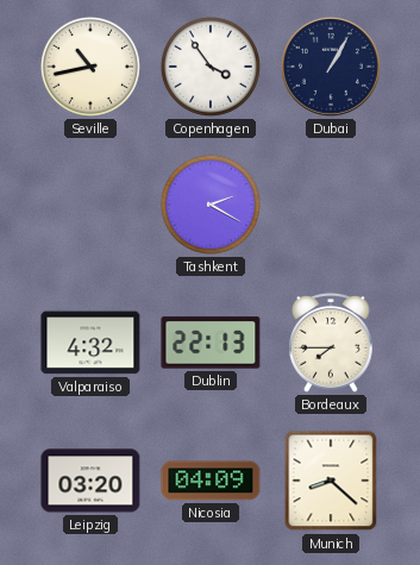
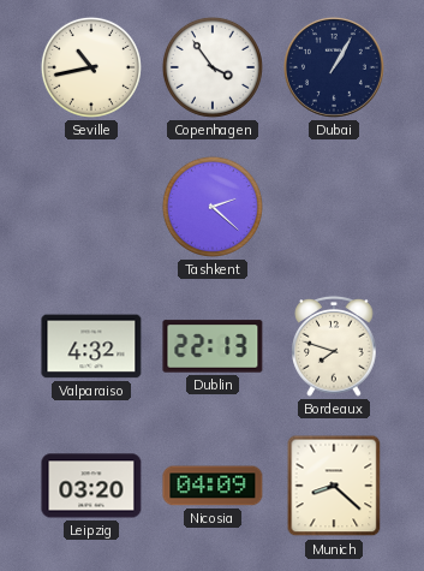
Tashkent: 2:20 -> 2:22
Bordeaux: 7:45 -> 7:48
